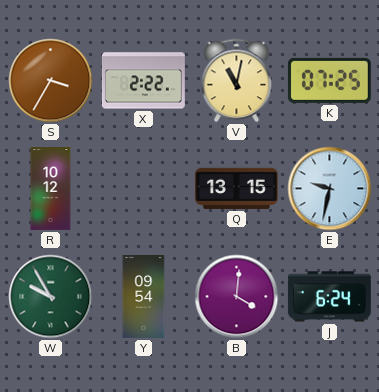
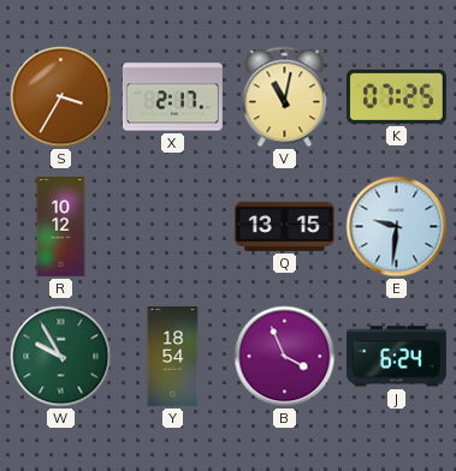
X: 2:22 -> 2:17
E: 9:32 -> 9:31
Y: 09:54 -> 18:54
B: 4:01 -> 3:56
